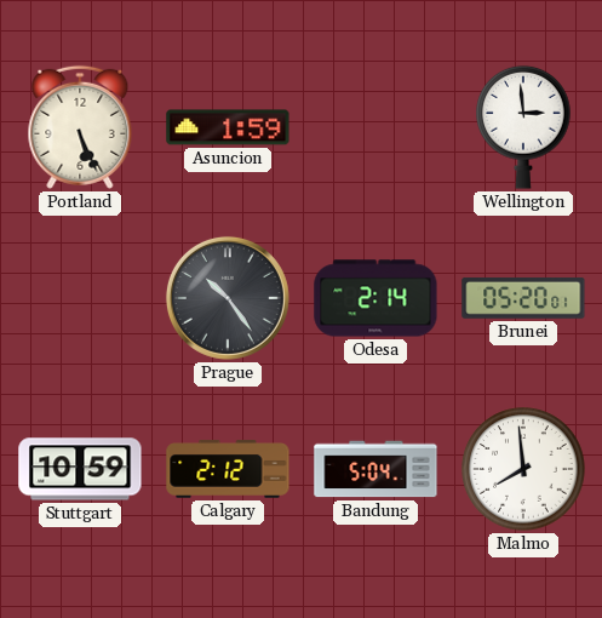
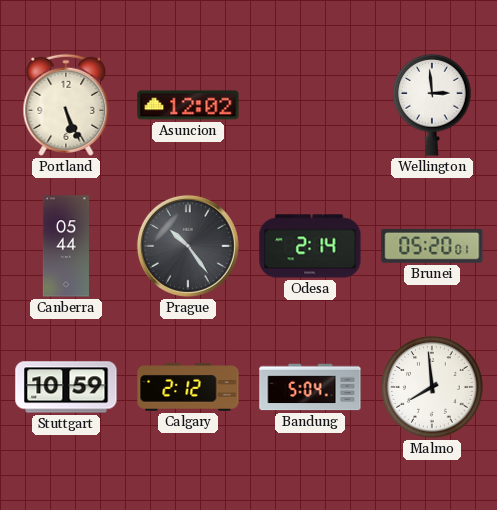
Asuncion: 1:59 -> 12:02
Canberra: none -> 05:44
